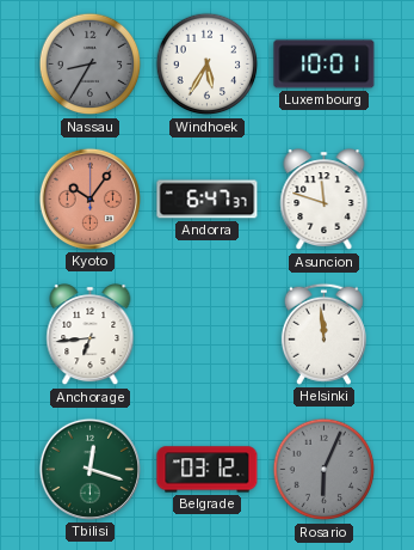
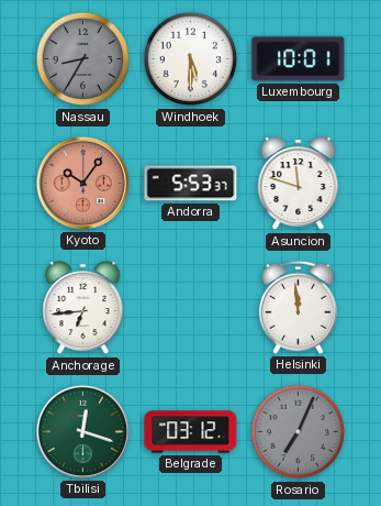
Windhoek: 5:35 -> 5:30
Andorra: 6:47 -> 5:53
Rosario: 6:04 -> 7:04
